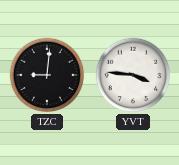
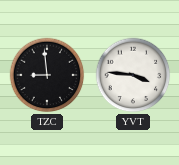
TZC: 9:01 -> 8:59
